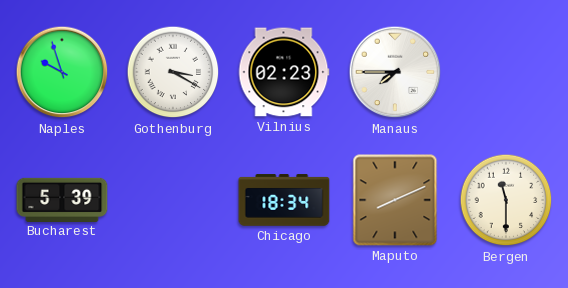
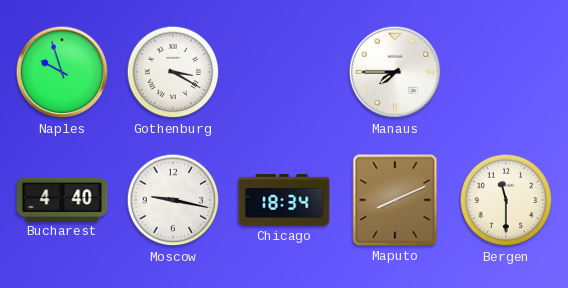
Vilnius: 02:23 -> none
Bucharest: 5:39 -> 4:40
Moscow: none -> 9:17
